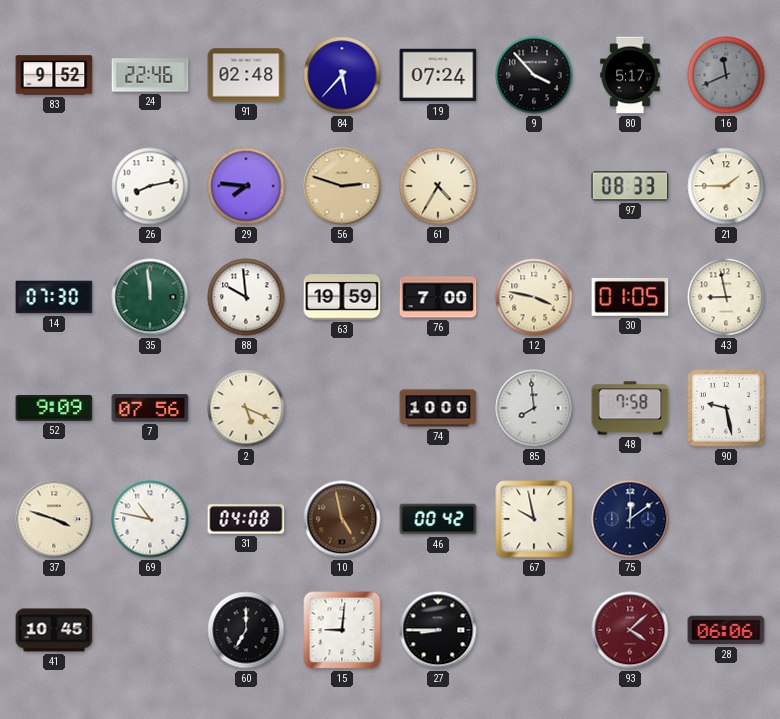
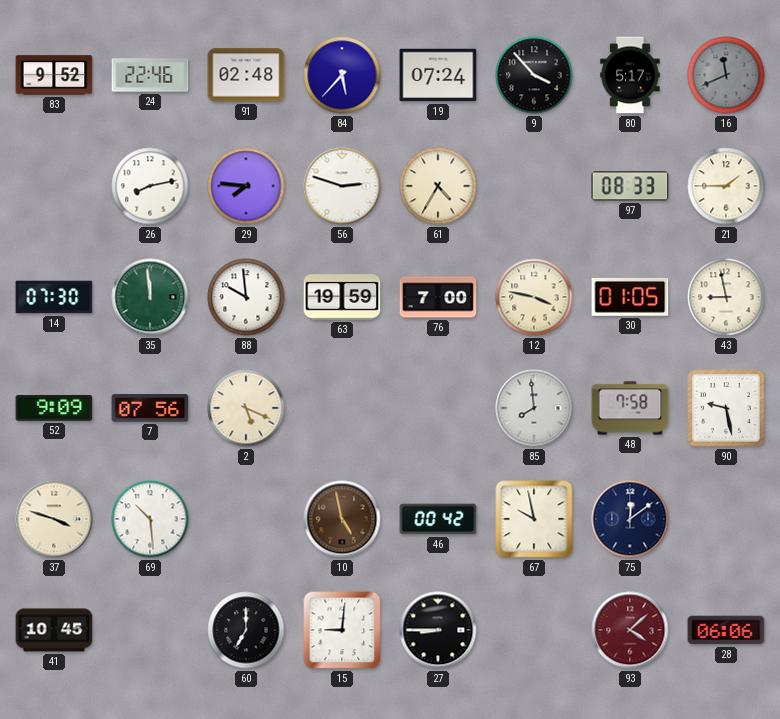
56 dial: champagne -> white
74: 10:00 -> none
69: 10:47 -> 10:29
31: 04:08 -> none
